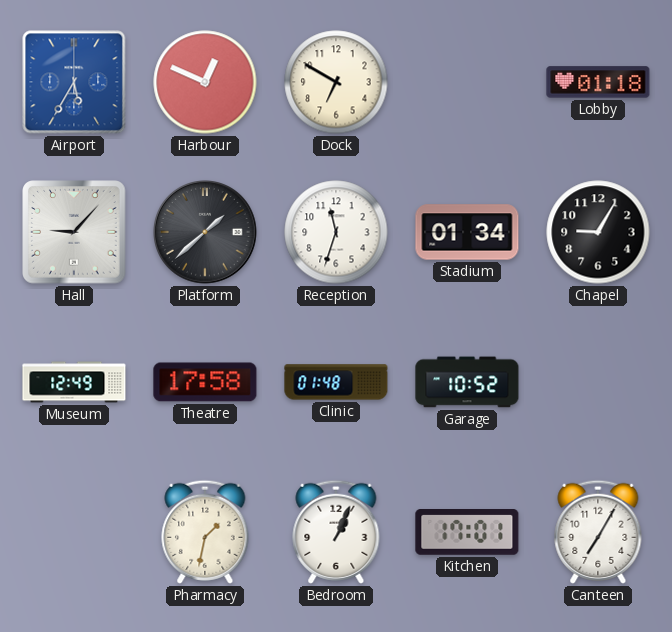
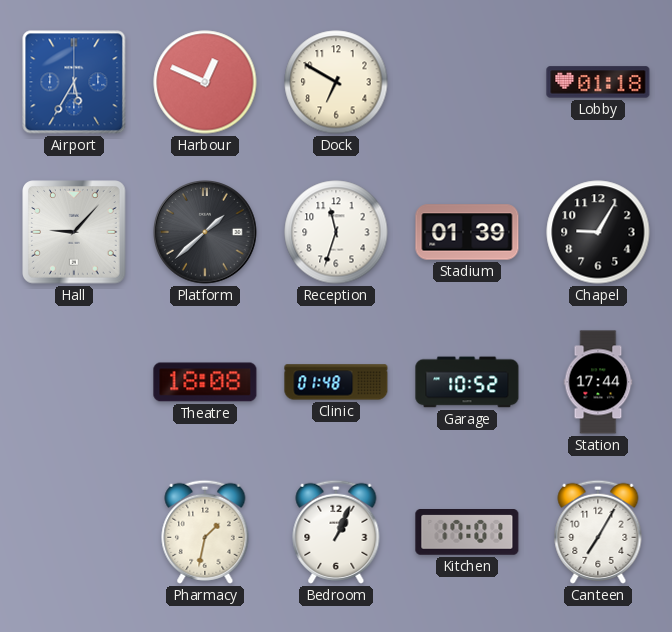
Stadium: 01:34 -> 01:39
Museum: 12:49 -> none
Theatre: 17:58 -> 18:08
Station: none -> 17:44
